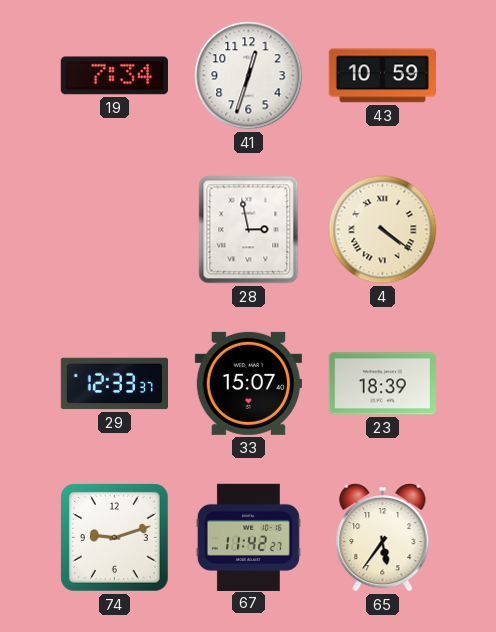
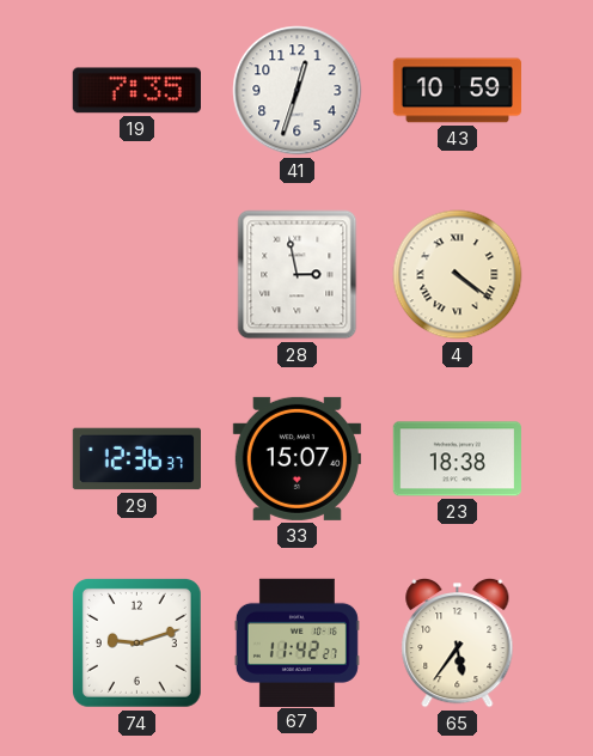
19: 7:34 -> 7:35
29: 12:33 -> 12:36
23: 18:39 -> 18:38
